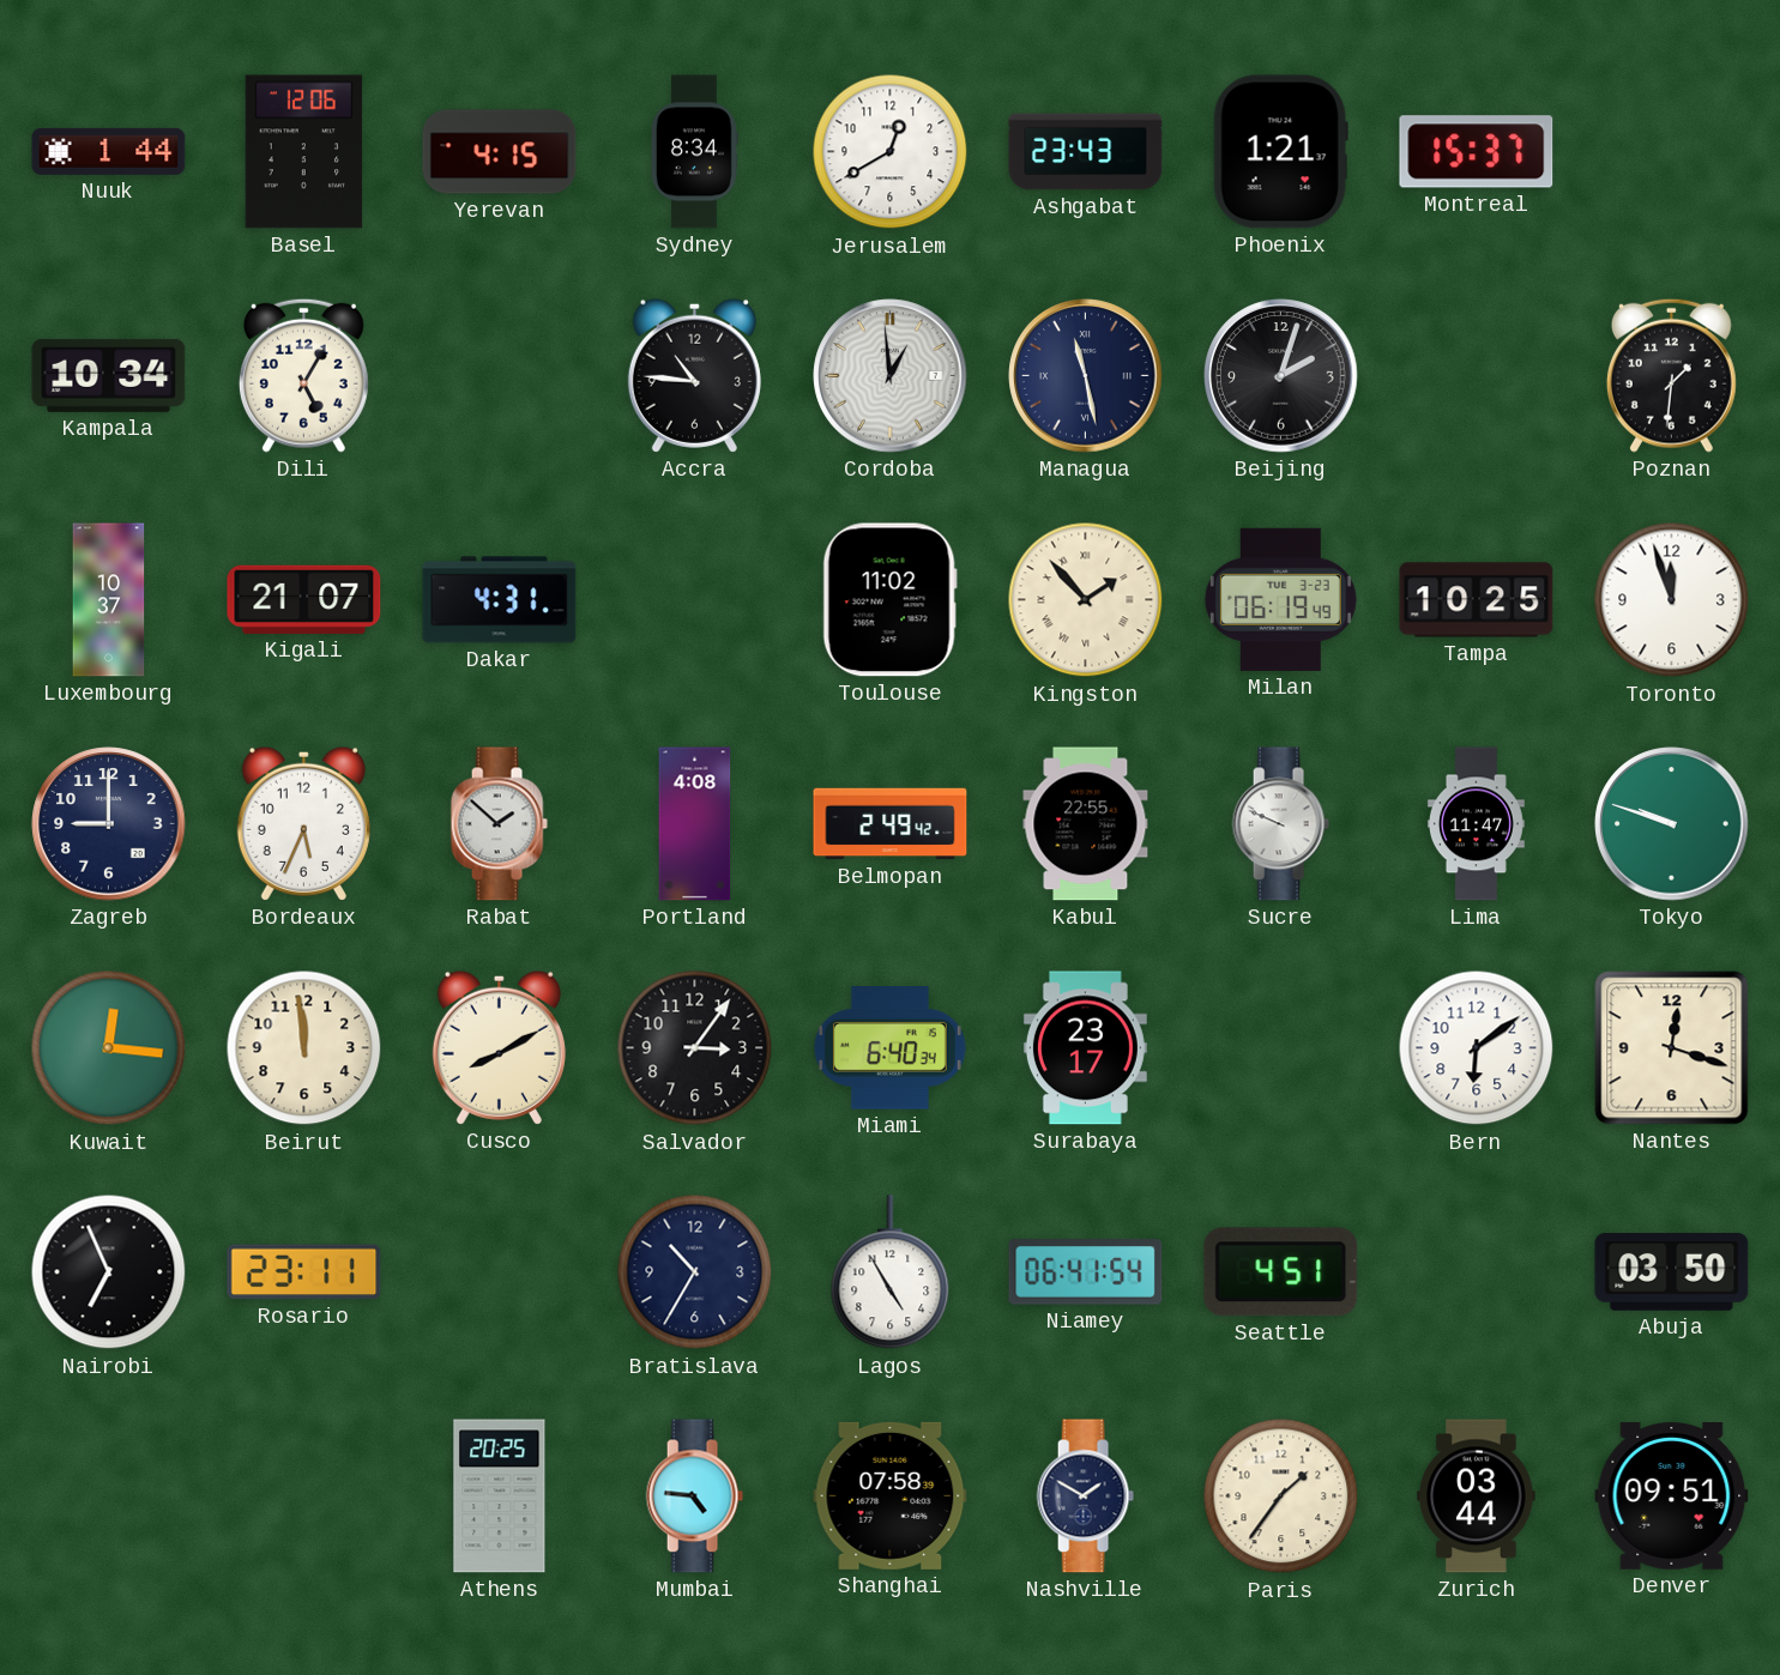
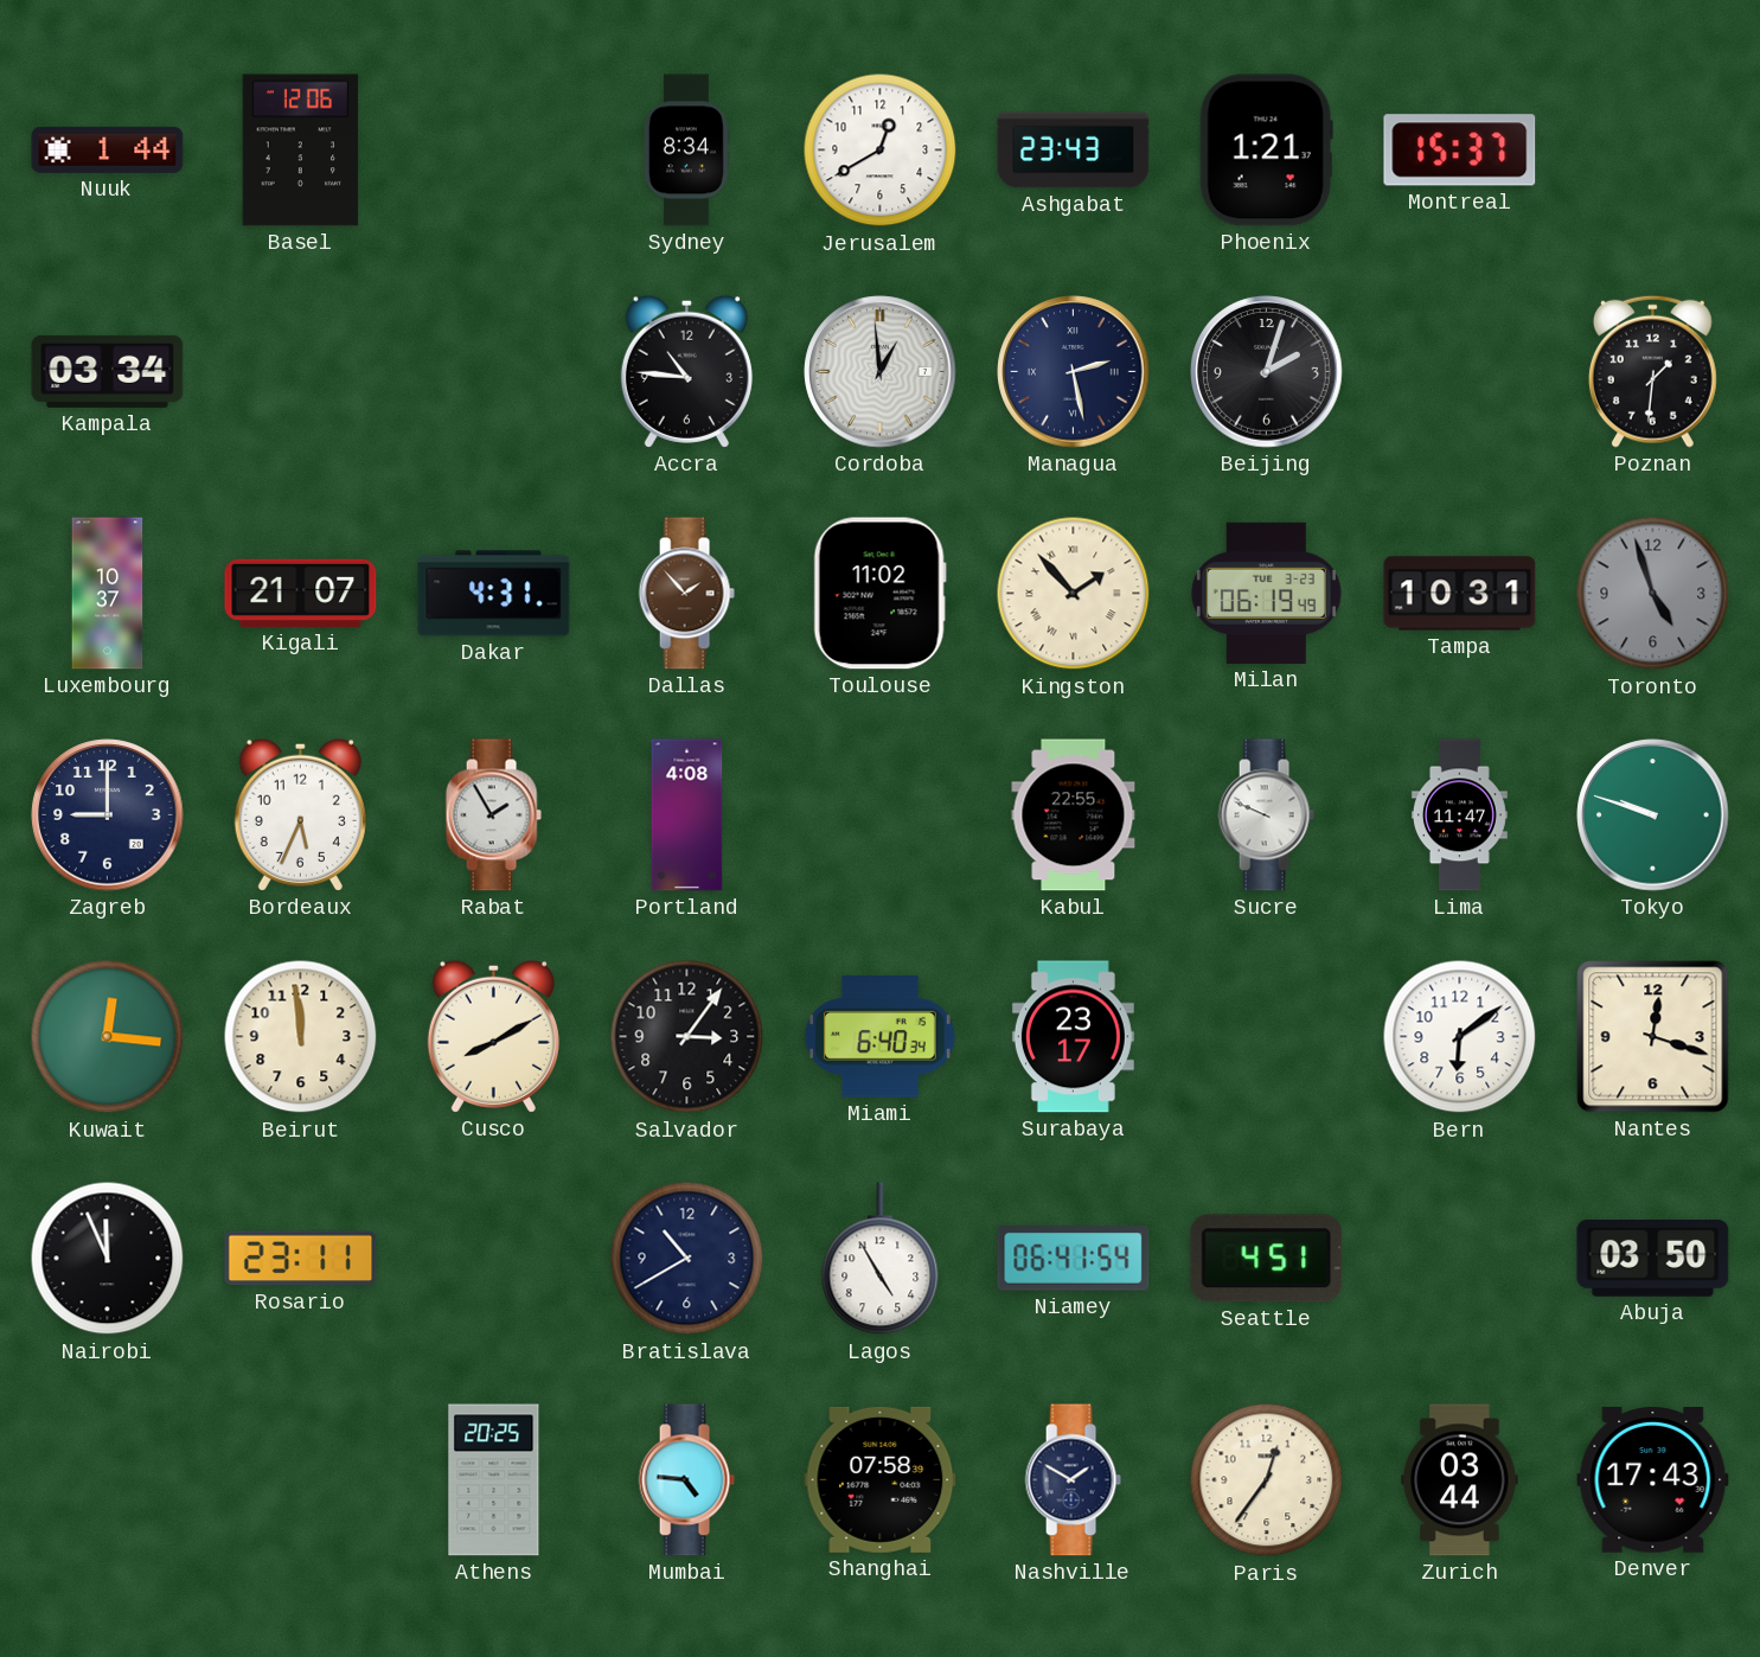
Yerevan: 4:15 -> none
Kampala: 10:34 -> 03:34
Dili: 5:05 -> none
Managua: 11:28 -> 2:28
Dallas: none -> 1:53
Tampa: 10:25 -> 10:31
Toronto: 11:57 -> 4:57
Toronto dial: white -> grey
Rabat: 1:52 -> 1:55
Belmopan: 2:49 -> none
Nairobi: 6:56 -> 11:56
Bratislava: 10:35 -> 10:40
Paris: 1:36 -> 12:36
Denver: 09:51 -> 17:43
